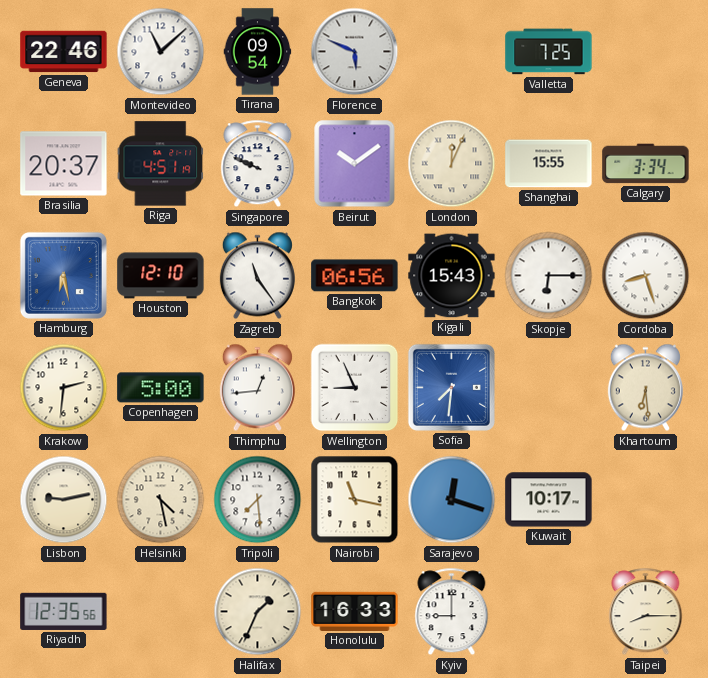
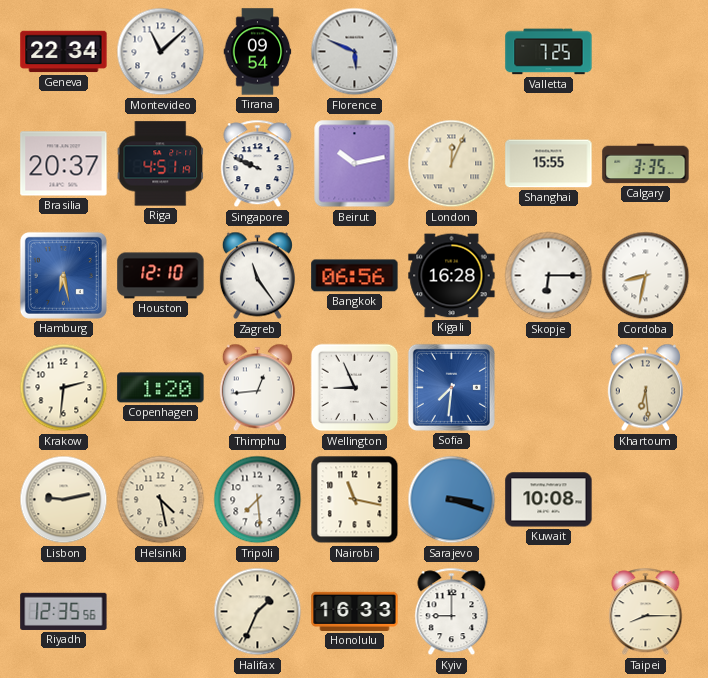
Geneva: 22:46 -> 22:34
Beirut: 10:09 -> 10:13
Calgary: 3:34 -> 3:35
Kigali: 15:43 -> 16:28
Cordoba: 8:27 -> 8:32
Copenhagen: 5:00 -> 1:20
Sarajevo: 12:18 -> 3:18
Kuwait: 10:17 -> 10:08
